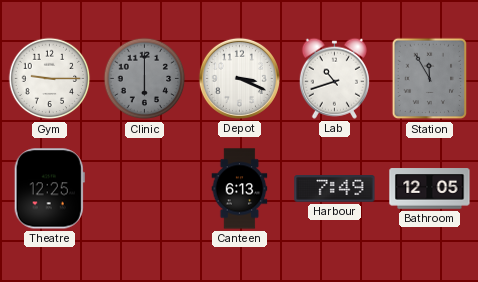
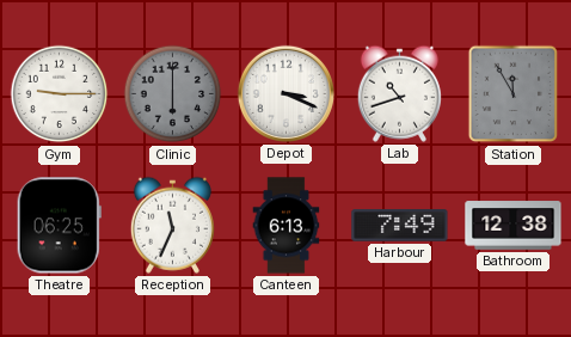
Theatre: 12:25 -> 06:25
Reception: none -> 11:34
Bathroom: 12:05 -> 12:38
